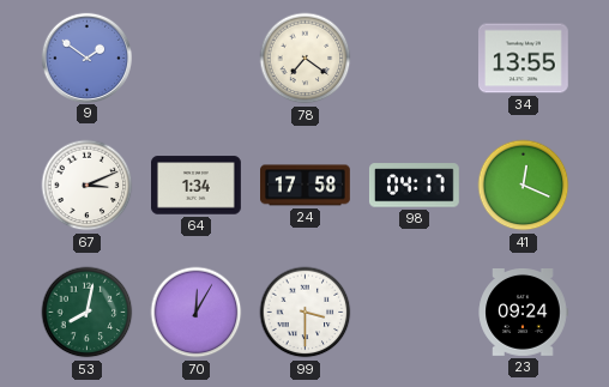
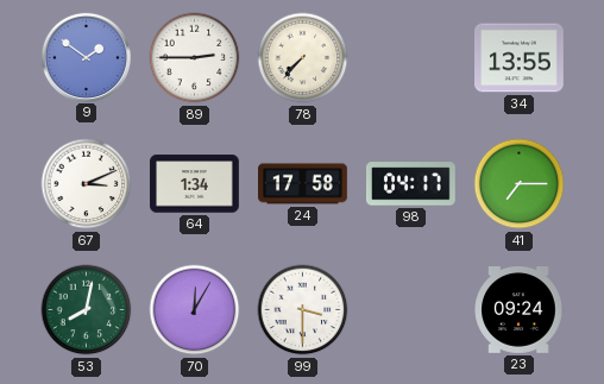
89: none -> 2:45
78: 7:21 -> 7:37
41: 12:19 -> 7:15
